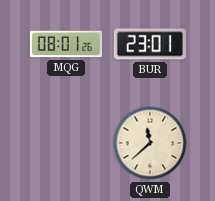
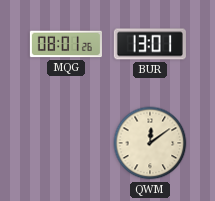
BUR: 23:01 -> 13:01
QWM: 11:38 -> 12:09
